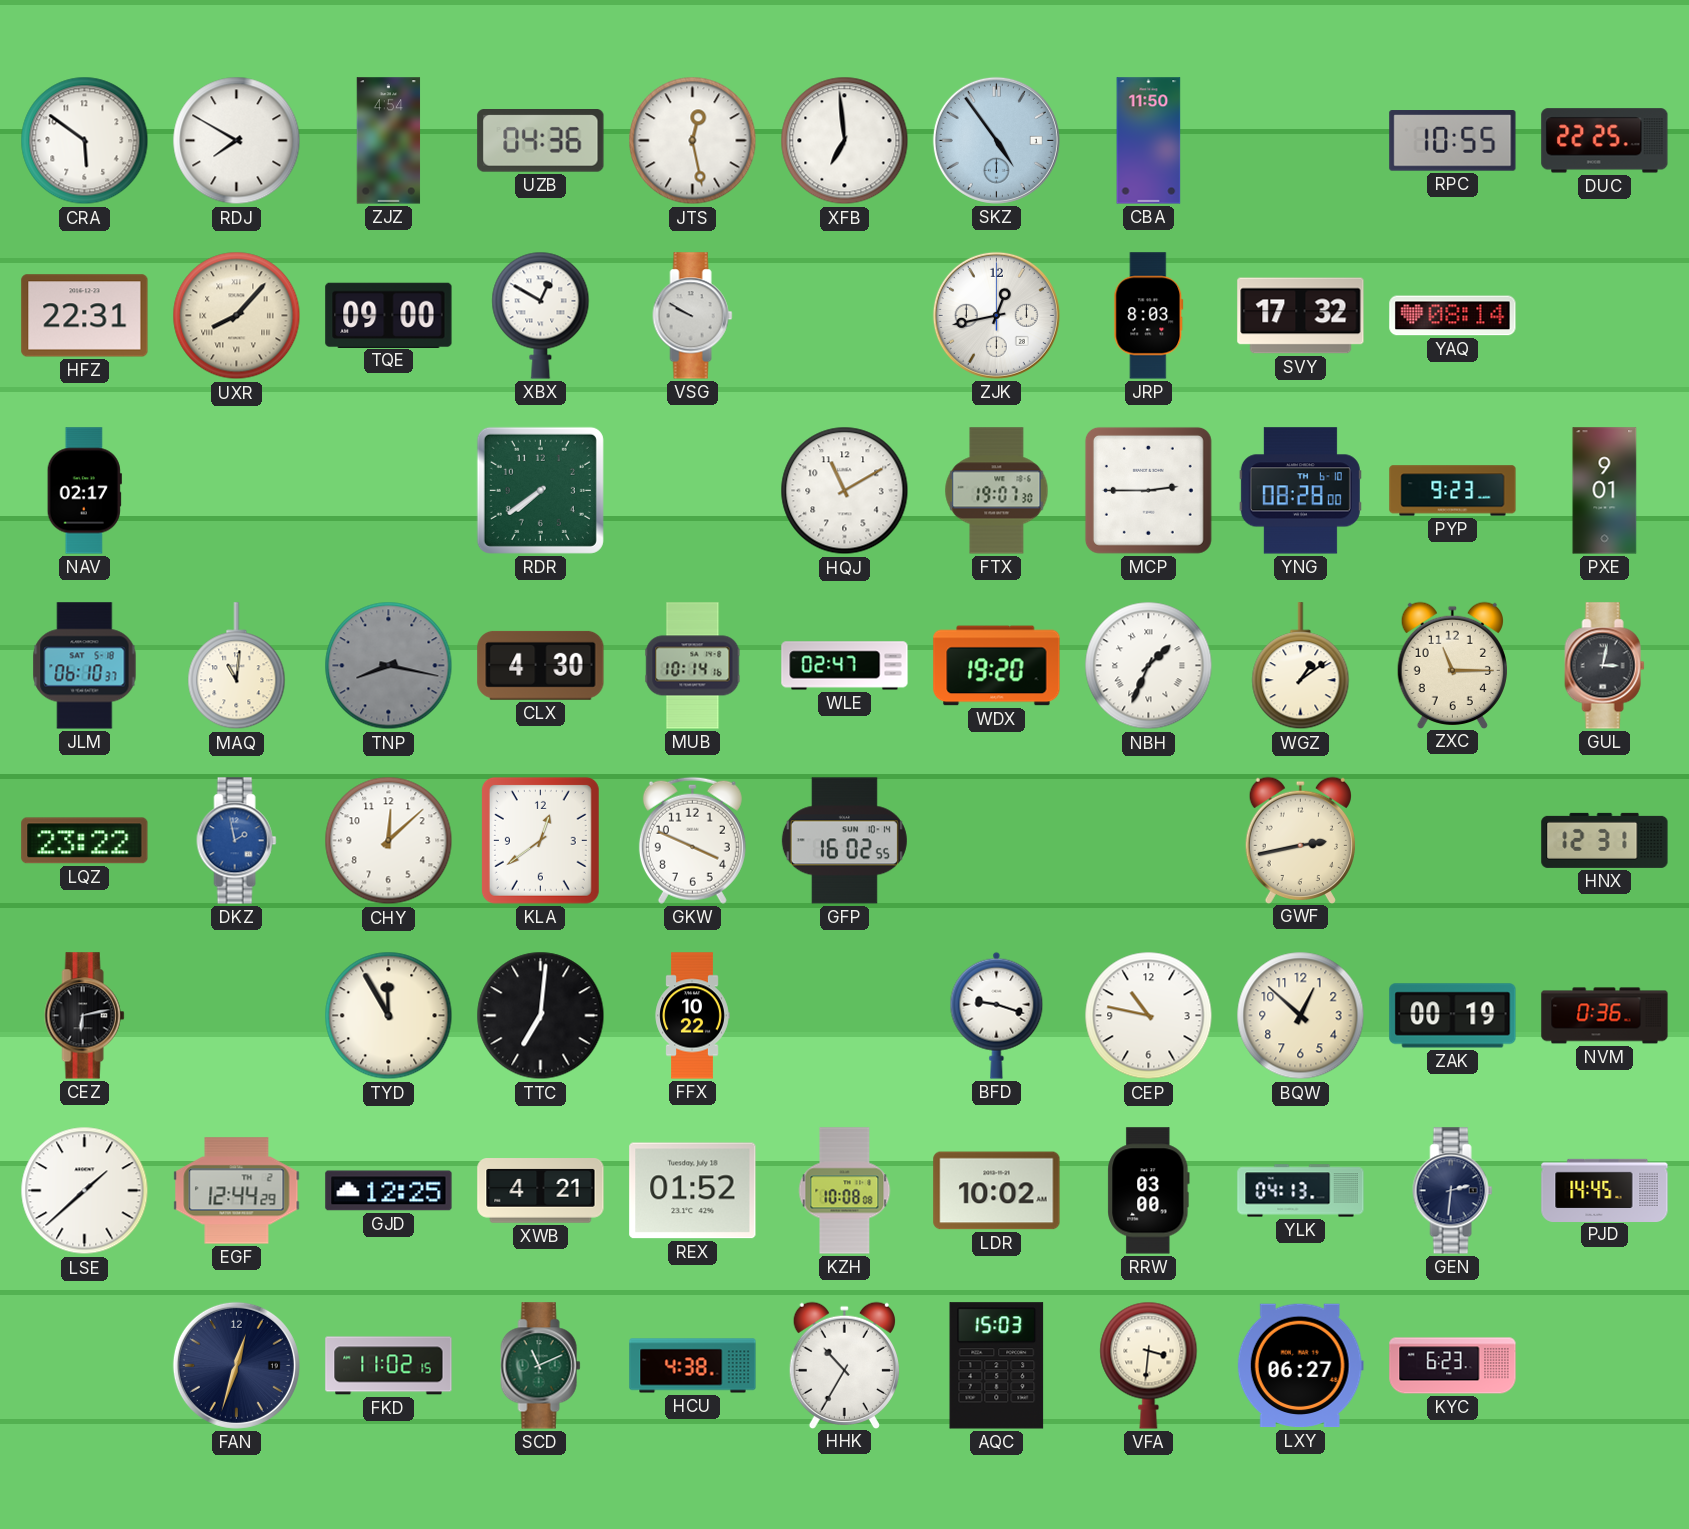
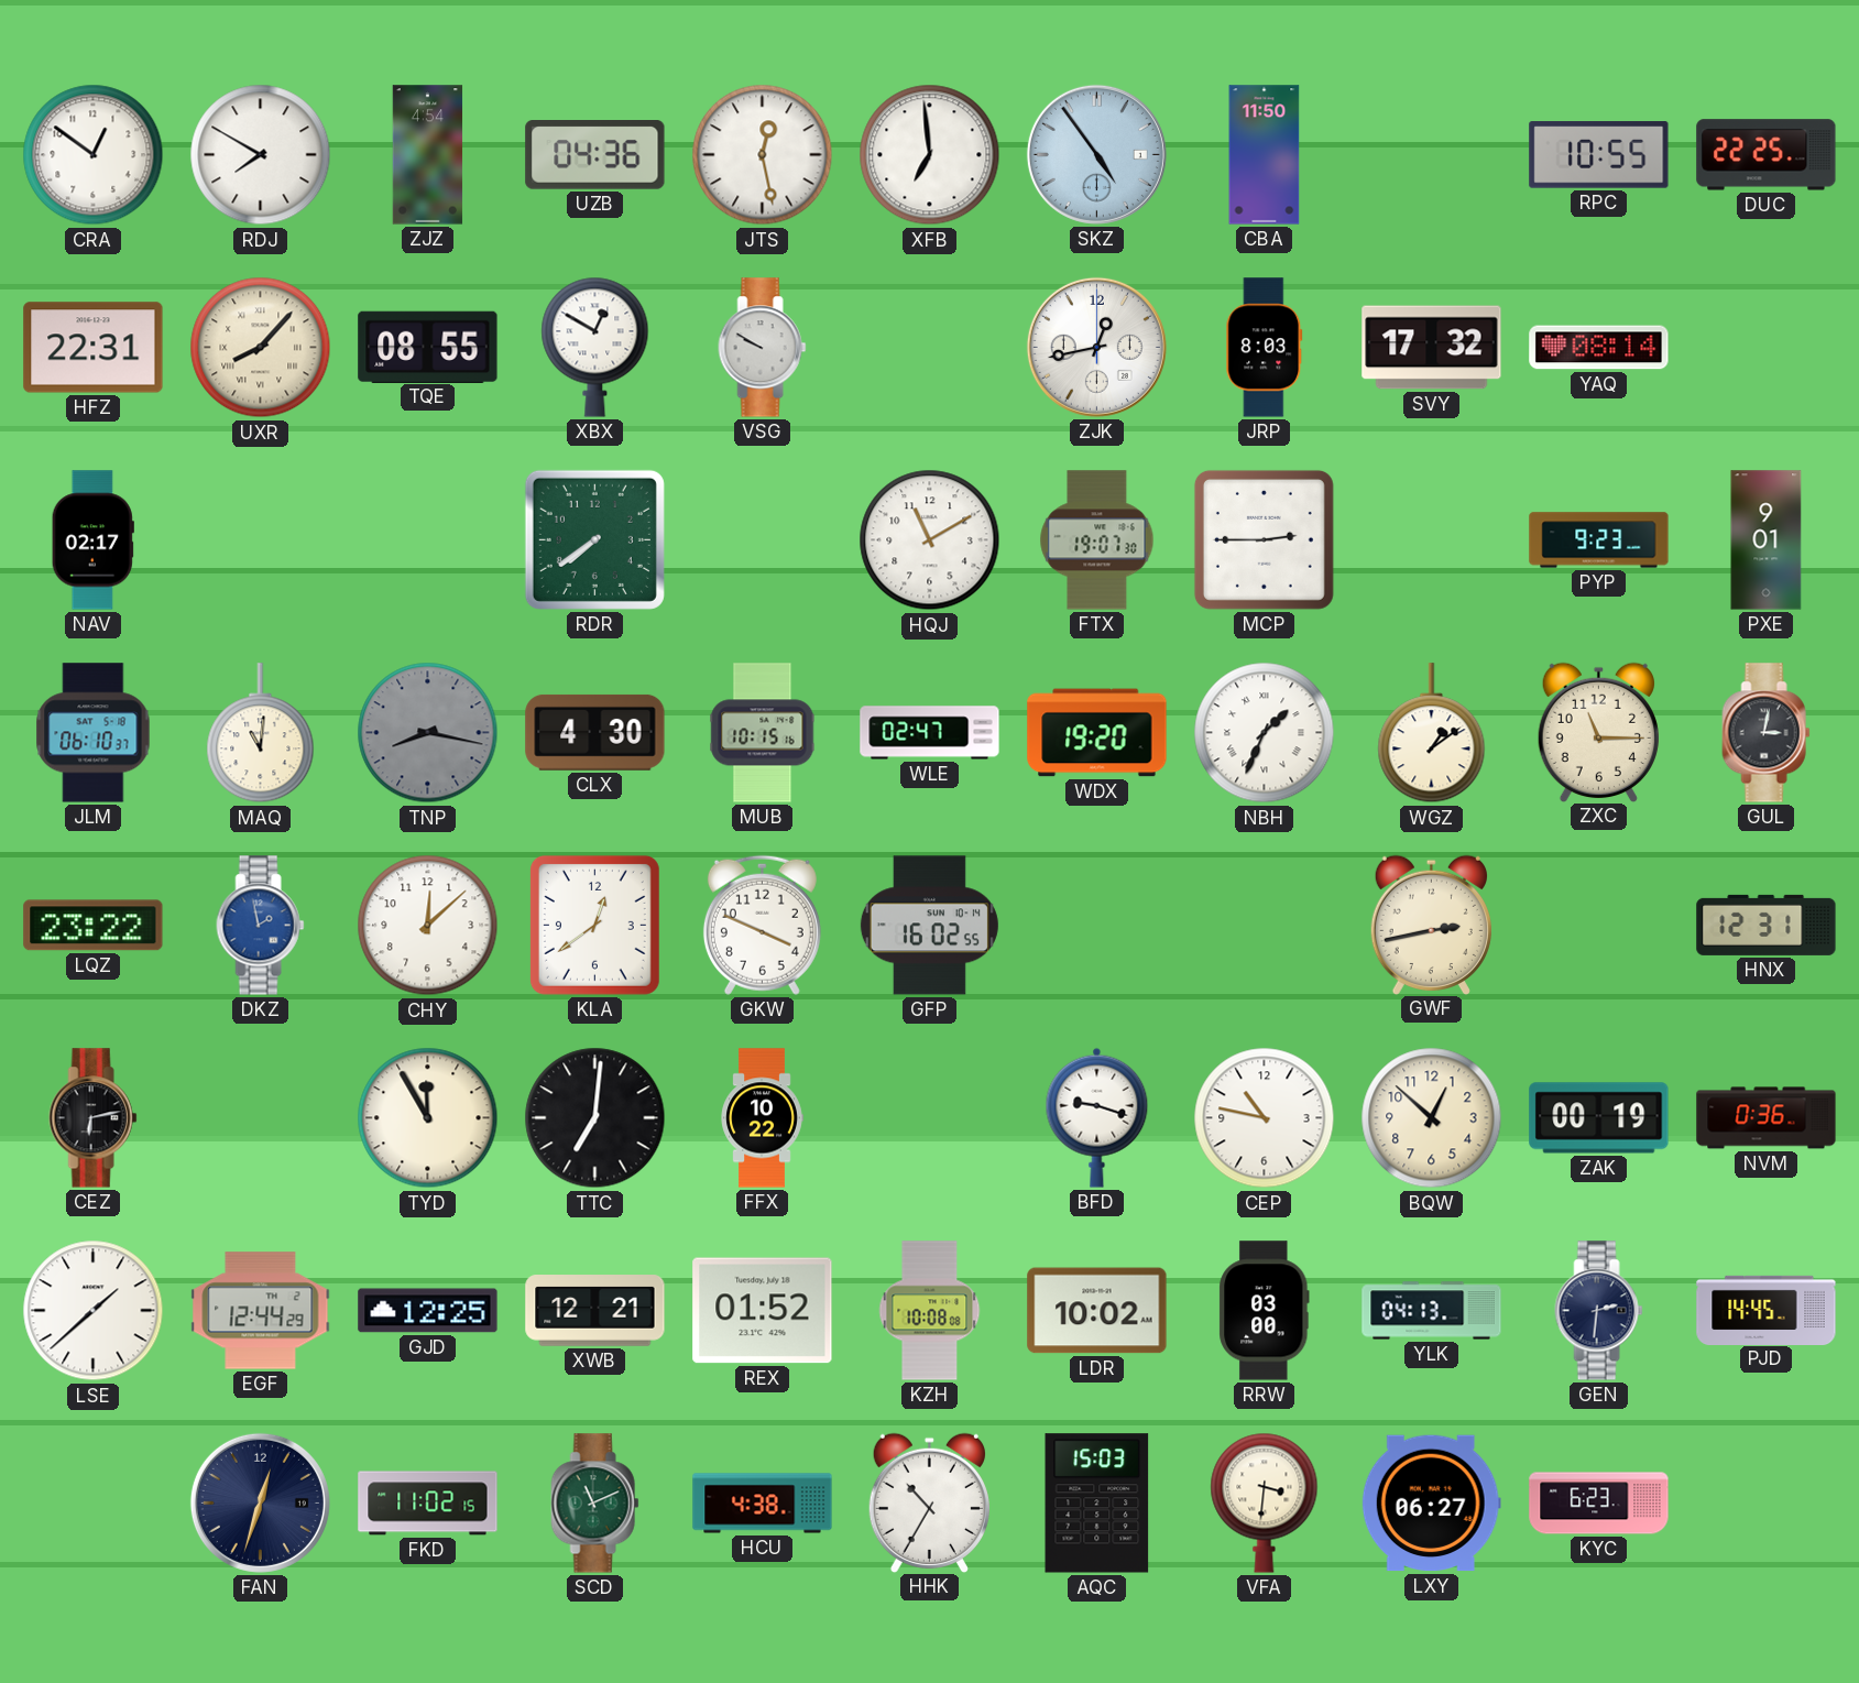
CRA: 5:51 -> 12:51
TQE: 09:00 -> 08:55
YNG: 08:28 -> none
MUB: 10:14 -> 10:15
XWB: 4:21 -> 12:21
